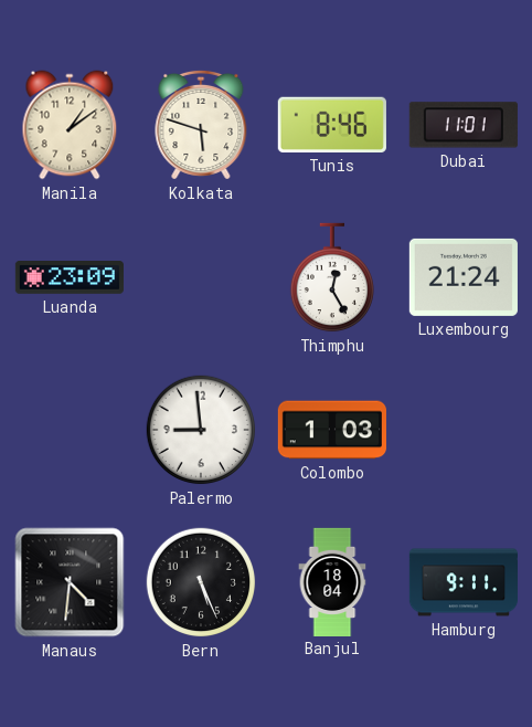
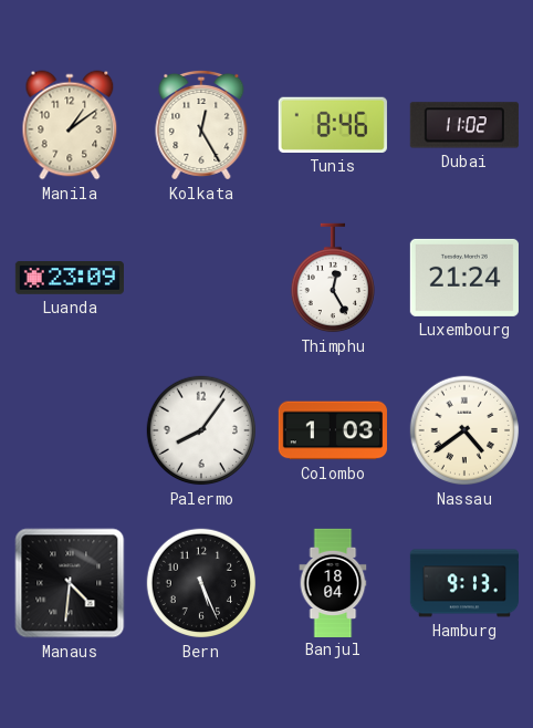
Kolkata: 5:48 -> 12:25
Dubai: 11:01 -> 11:02
Palermo: 8:59 -> 8:06
Nassau: none -> 4:39
Hamburg: 9:11 -> 9:13
